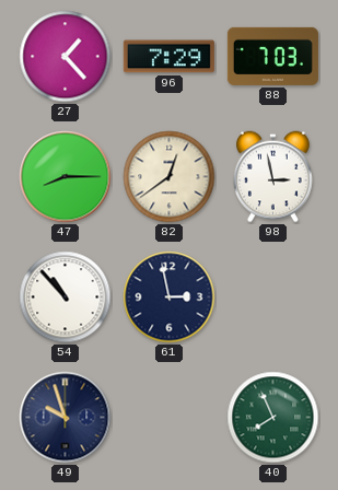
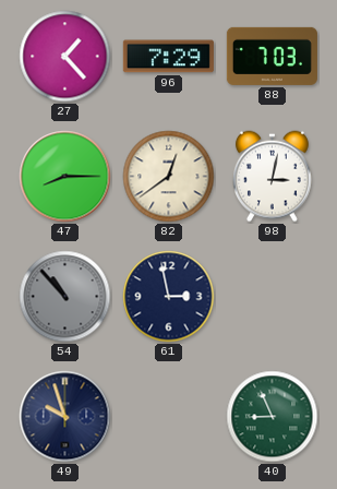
98: 2:58 -> 3:02
54 dial: white -> grey
40: 7:56 -> 8:56
